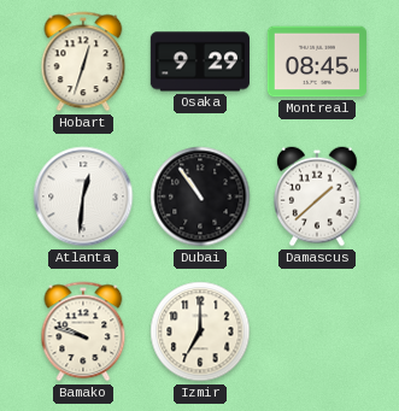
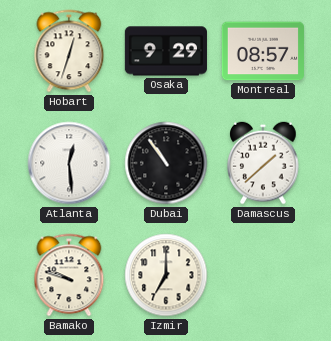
Montreal: 08:45 -> 08:57
Atlanta: 12:31 -> 12:29
